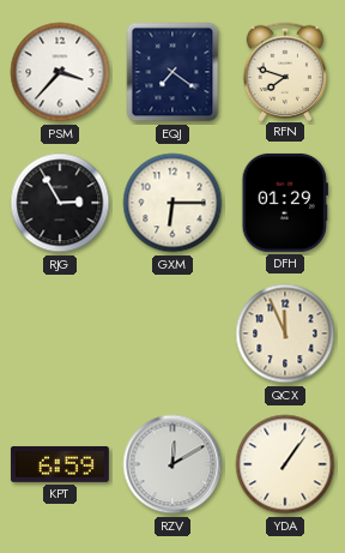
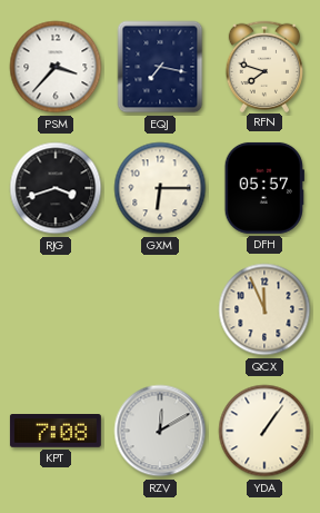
EQJ: 7:21 -> 7:17
RJG: 2:55 -> 3:42
DFH: 01:29 -> 05:57
KPT: 6:59 -> 7:08
